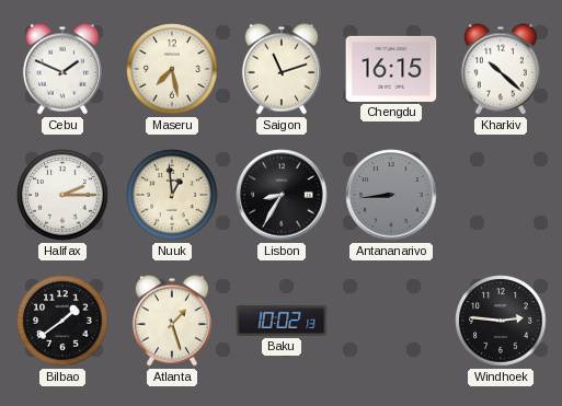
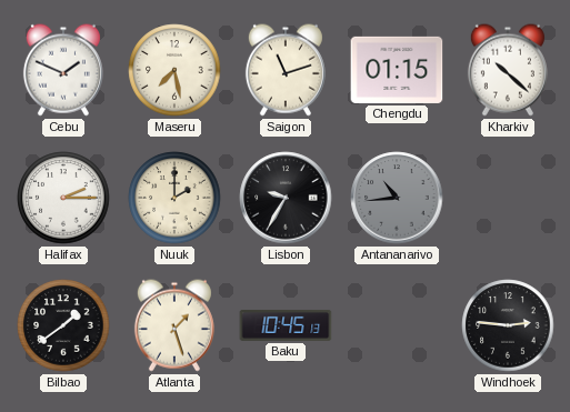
Chengdu: 16:15 -> 01:15
Nuuk: 12:59 -> 2:00
Lisbon: 8:35 -> 9:35
Antananarivo: 8:44 -> 10:44
Baku: 10:02 -> 10:45
